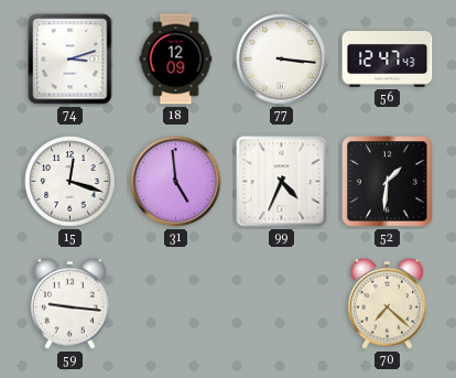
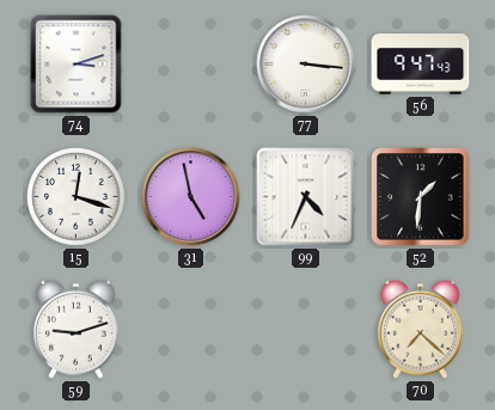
18: 12:09 -> none
56: 12:47 -> 9:47
31: 4:59 -> 4:58
59: 9:16 -> 9:12
